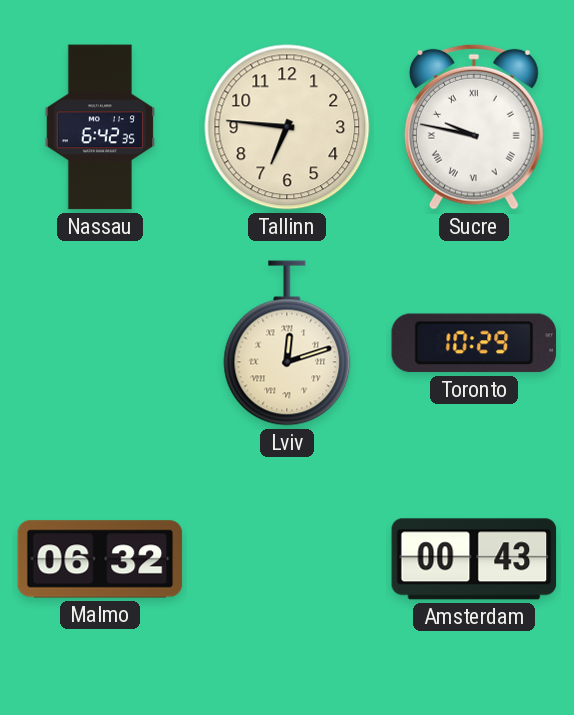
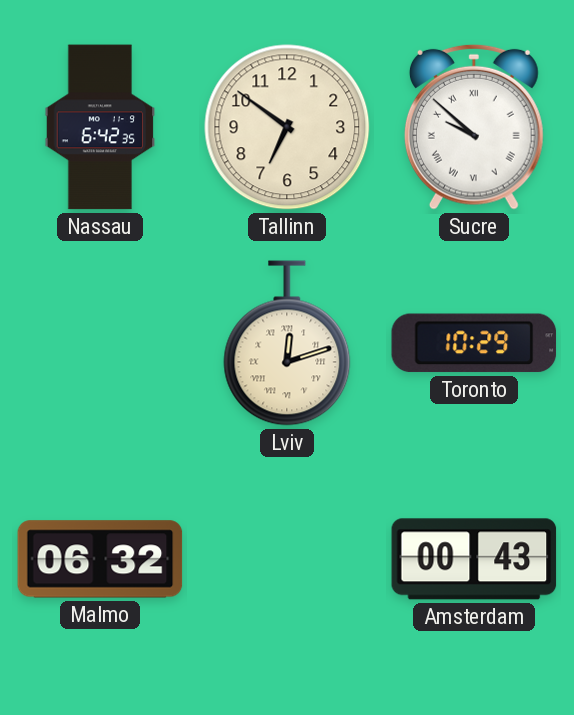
Tallinn: 6:46 -> 6:51
Sucre: 9:47 -> 9:52
